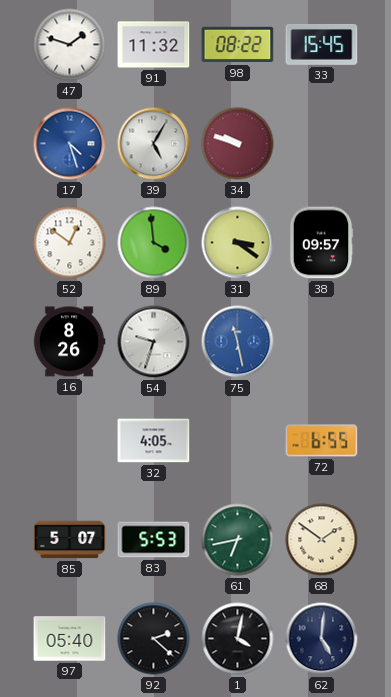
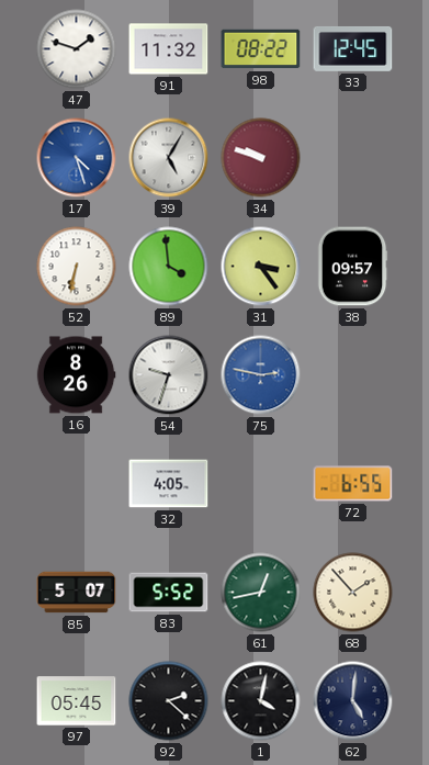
33: 15:45 -> 12:45
52: 12:51 -> 6:32
31: 3:21 -> 3:24
75: 11:28 -> 2:47
83: 5:53 -> 5:52
61: 6:43 -> 12:43
68: 1:51 -> 1:53
97: 05:40 -> 05:45
